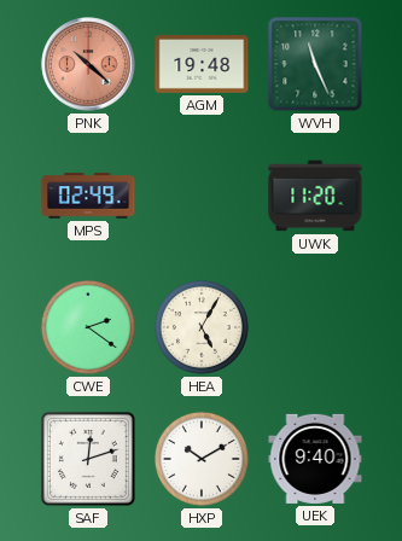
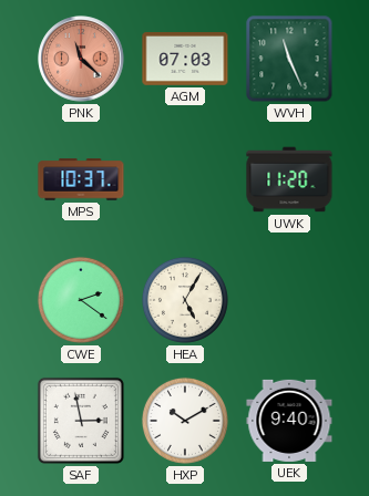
PNK: 10:22 -> 11:22
AGM: 19:48 -> 07:03
MPS: 02:49 -> 10:37
SAF: 12:12 -> 2:58
